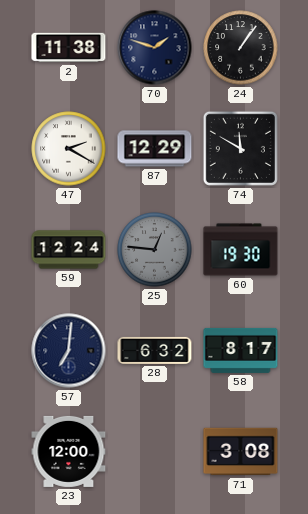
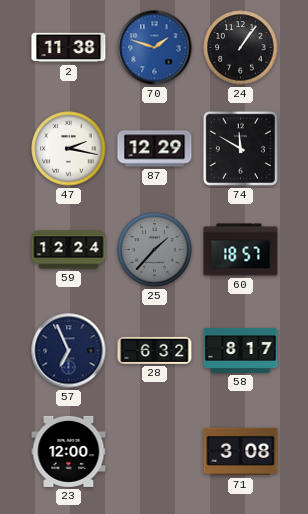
70 dial: navy -> blue
47: 2:20 -> 2:17
25: 12:46 -> 1:37
60: 19:30 -> 18:57
57: 7:01 -> 6:56
